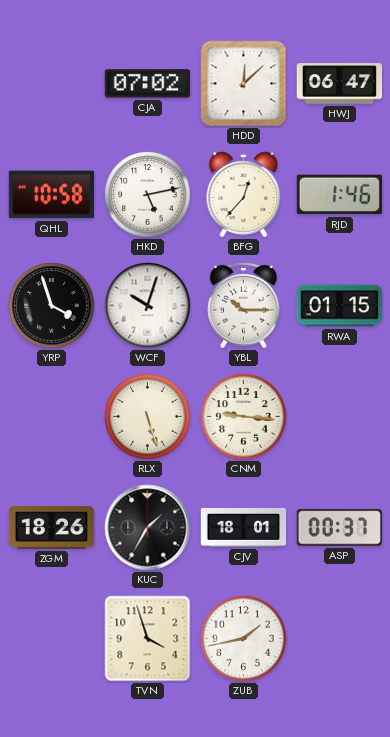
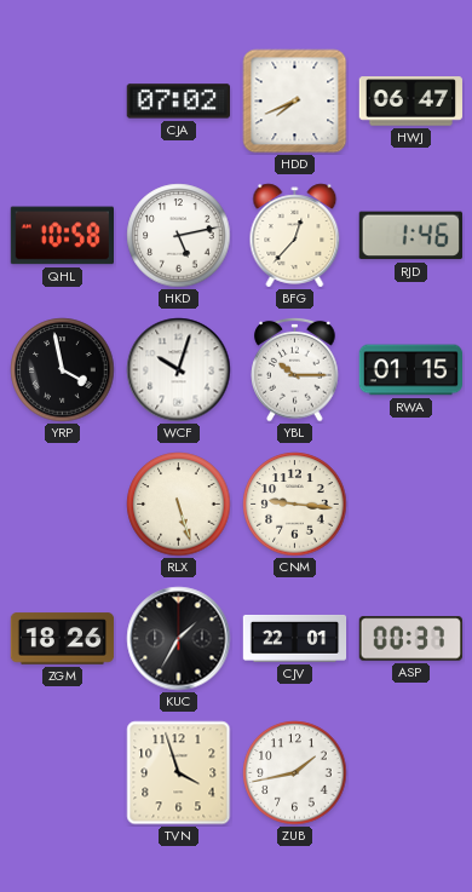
HDD: 12:08 -> 7:41
YRP: 3:57 -> 3:58
CJV: 18:01 -> 22:01
